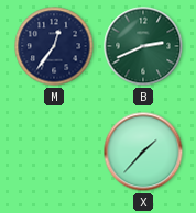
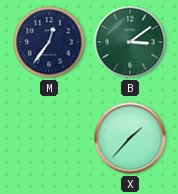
B: 2:41 -> 3:09
